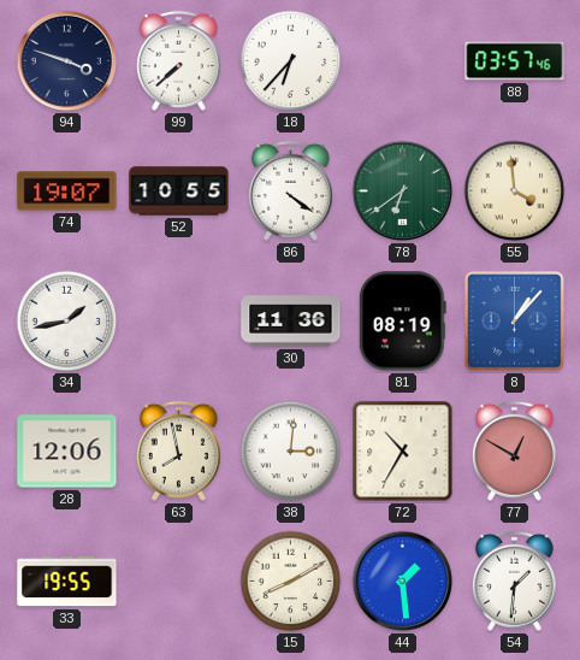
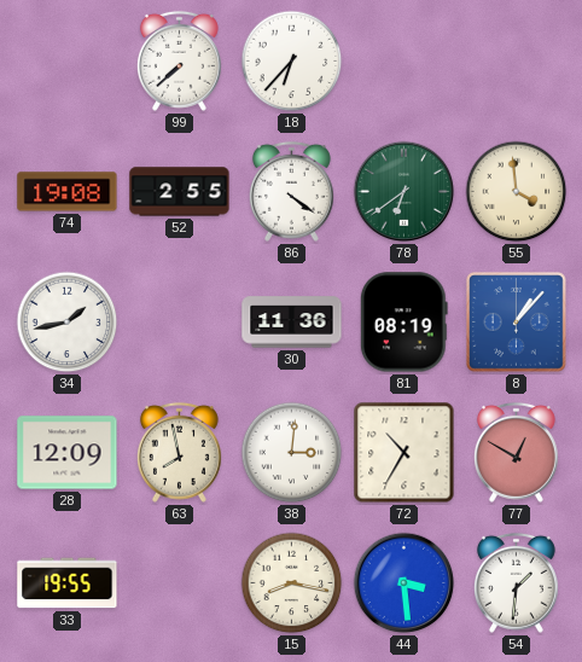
94: 3:48 -> none
88: 03:57 -> none
74: 19:07 -> 19:08
52: 10:55 -> 2:55
28: 12:06 -> 12:09
15: 8:10 -> 8:17
44: 1:29 -> 3:29
